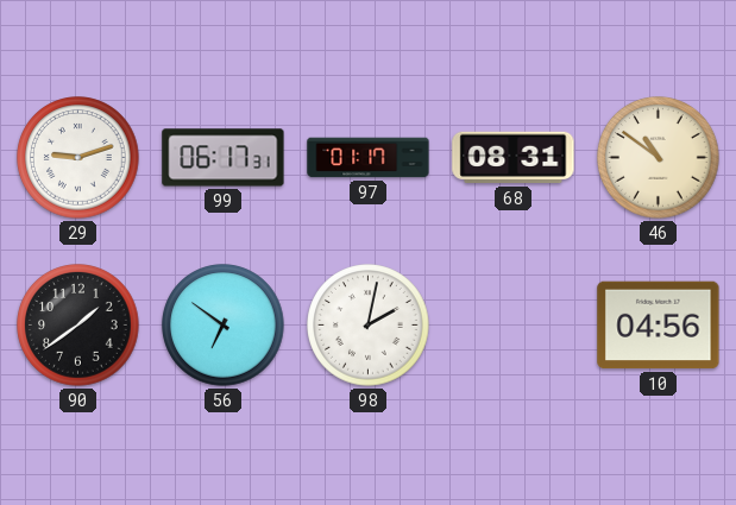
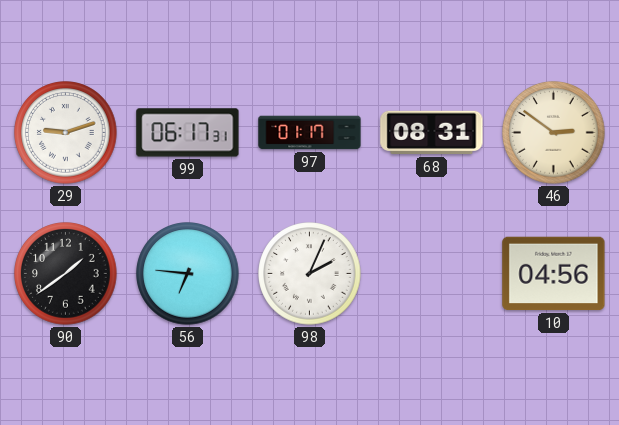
46: 10:51 -> 2:51
56: 6:51 -> 6:46
98: 2:02 -> 2:04
